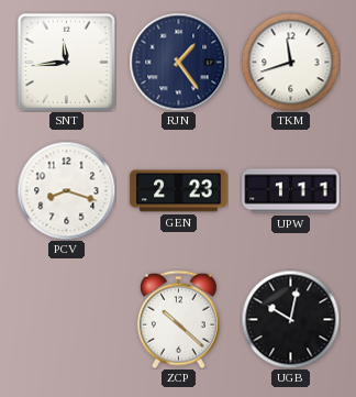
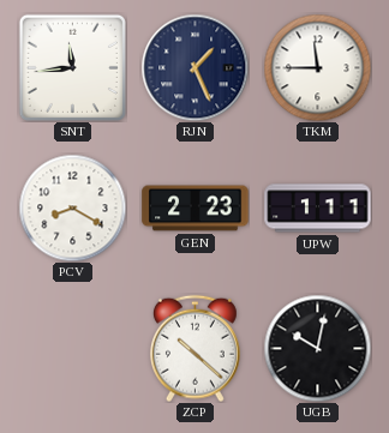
RJN: 1:24 -> 1:26
TKM: 11:42 -> 11:45
PCV: 8:18 -> 8:20
